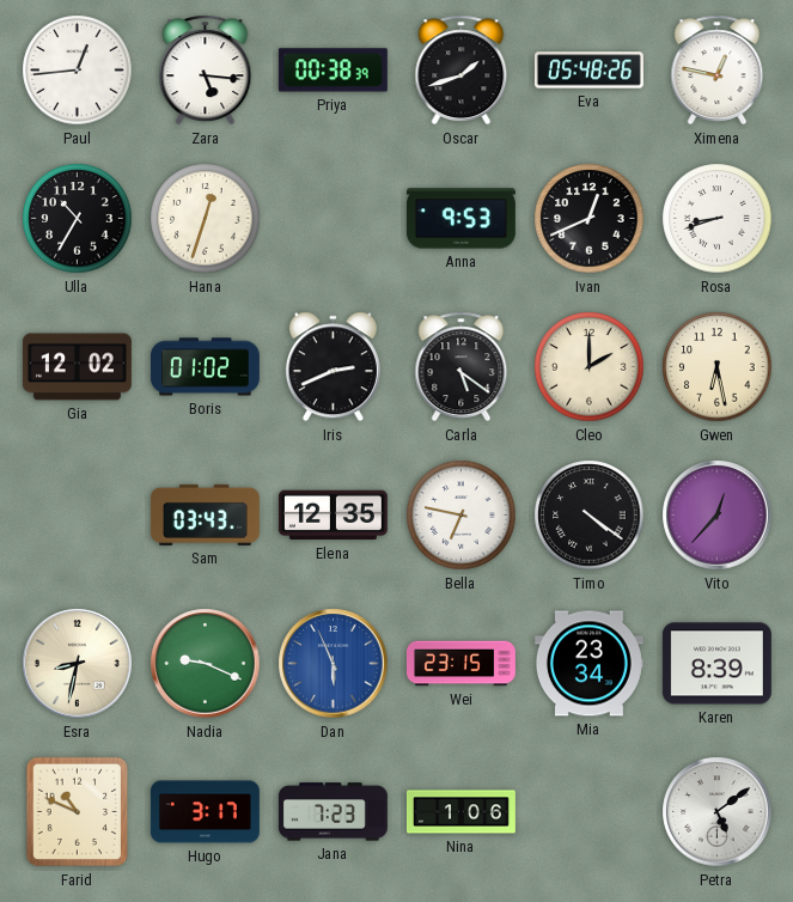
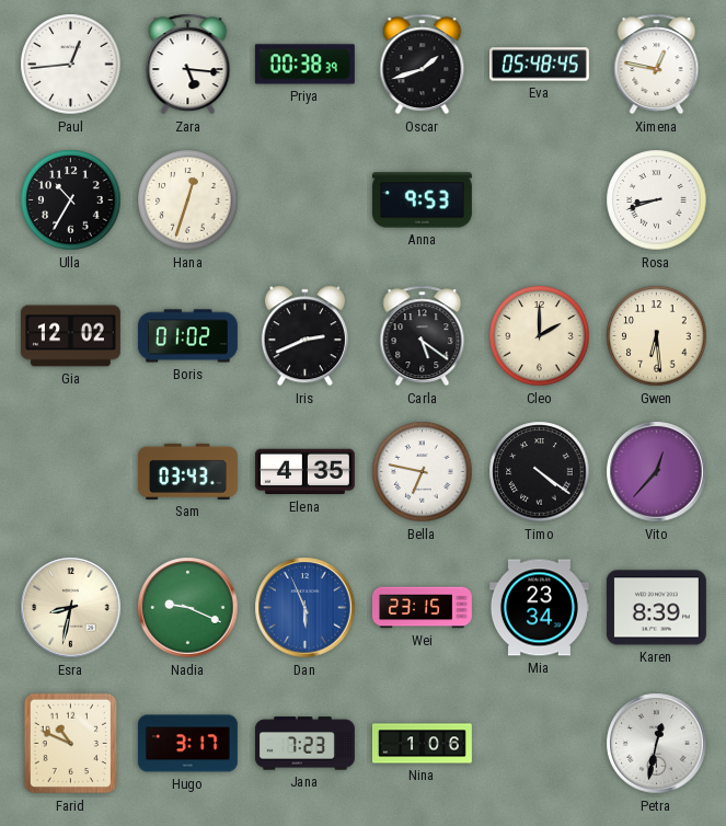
Eva: 05:48:26 -> 05:48:45
Ivan: 12:41 -> none
Gwen: 6:28 -> 6:29
Elena: 12:35 -> 4:35
Petra: 5:09 -> 12:32
